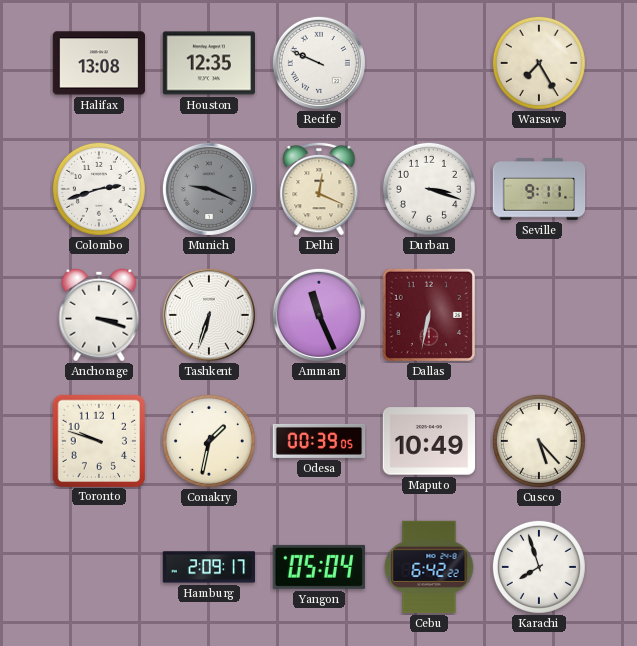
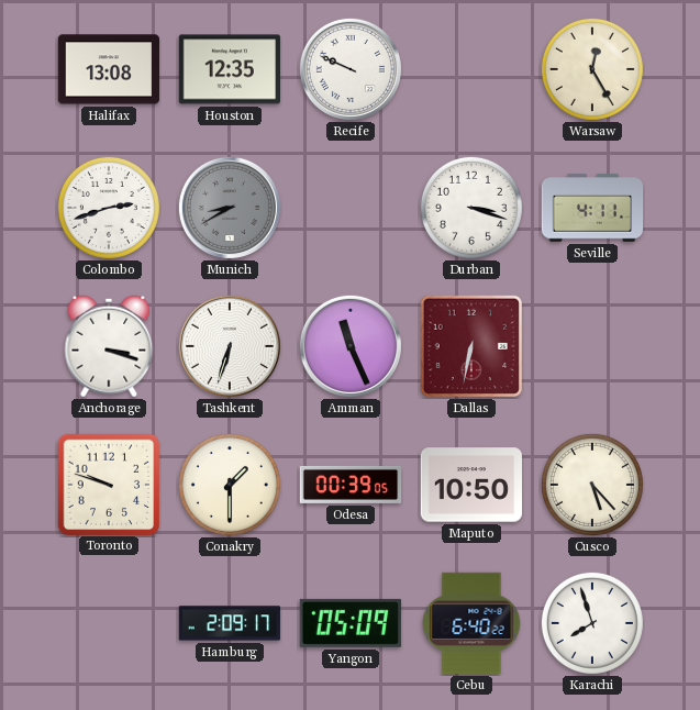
Warsaw: 7:25 -> 12:25
Munich: 9:19 -> 8:40
Delhi: 12:19 -> none
Seville: 9:11 -> 4:11
Conakry: 1:32 -> 1:30
Maputo: 10:49 -> 10:50
Yangon: 05:04 -> 05:09
Cebu: 6:42 -> 6:40
